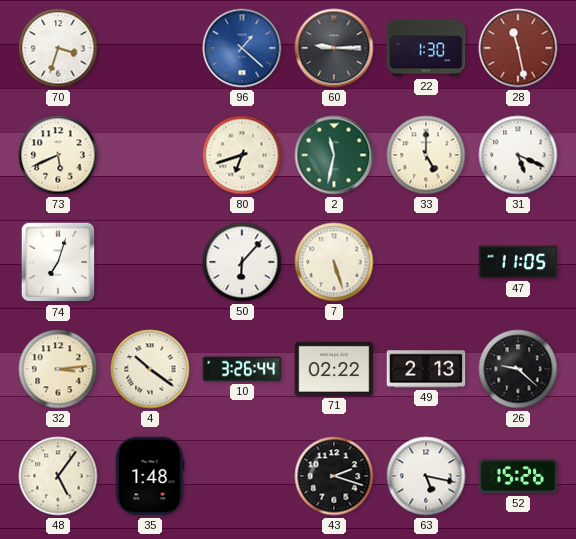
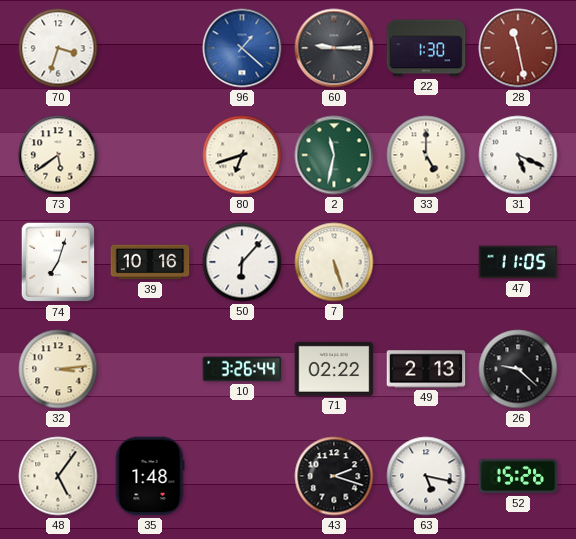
73: 5:41 -> 5:39
39: none -> 10:16
4: 10:21 -> none
